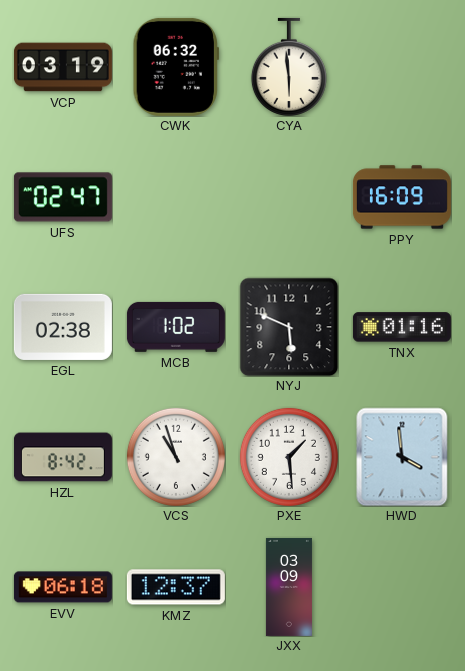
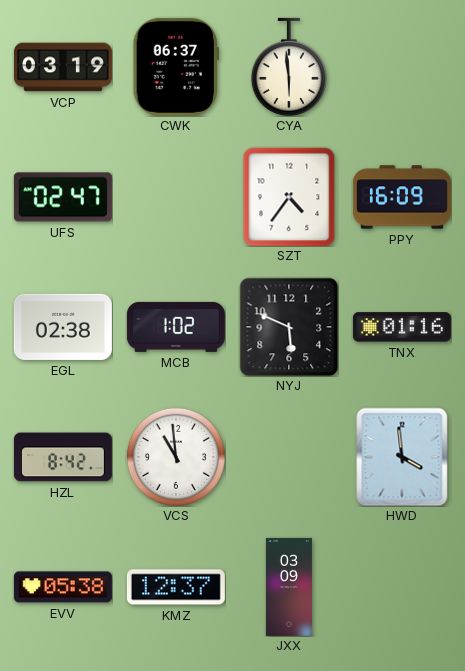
CWK: 06:32 -> 06:37
SZT: none -> 4:36
VCS: 10:57 -> 10:59
PXE: 1:29 -> none
EVV: 06:18 -> 05:38
